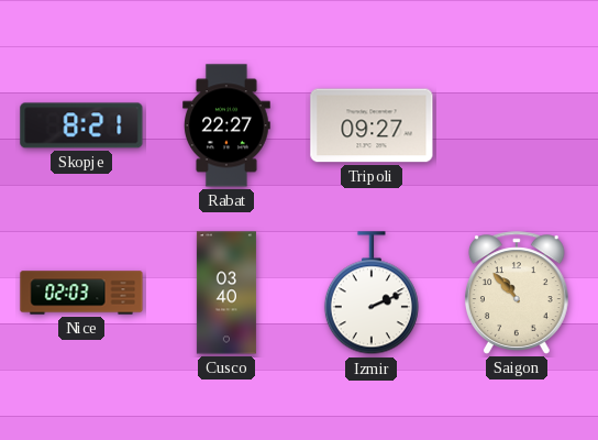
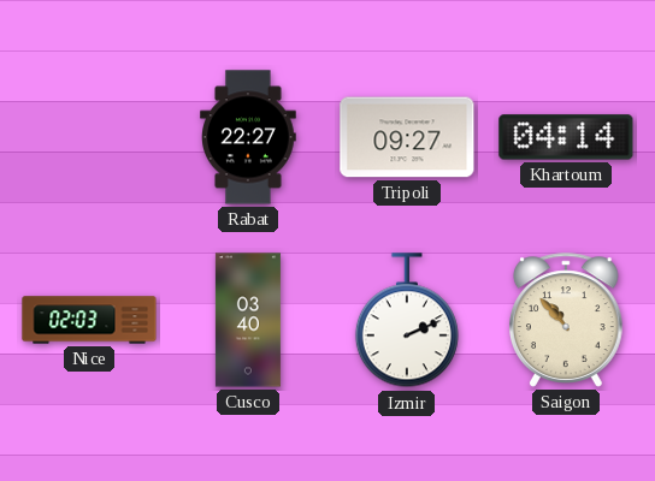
Skopje: 8:21 -> none
Khartoum: none -> 04:14
